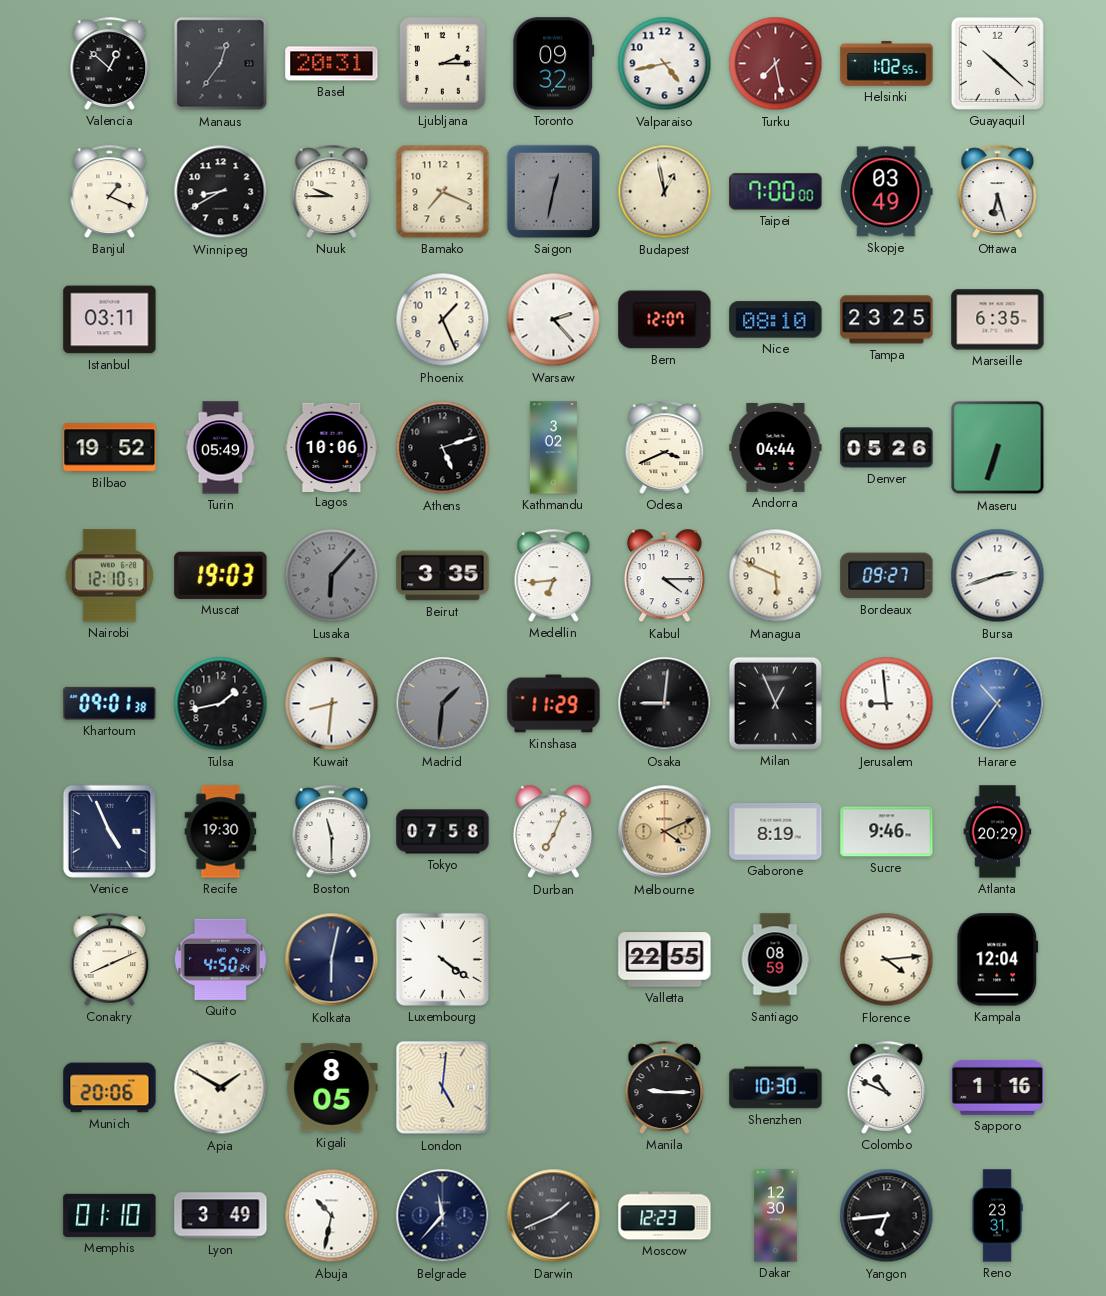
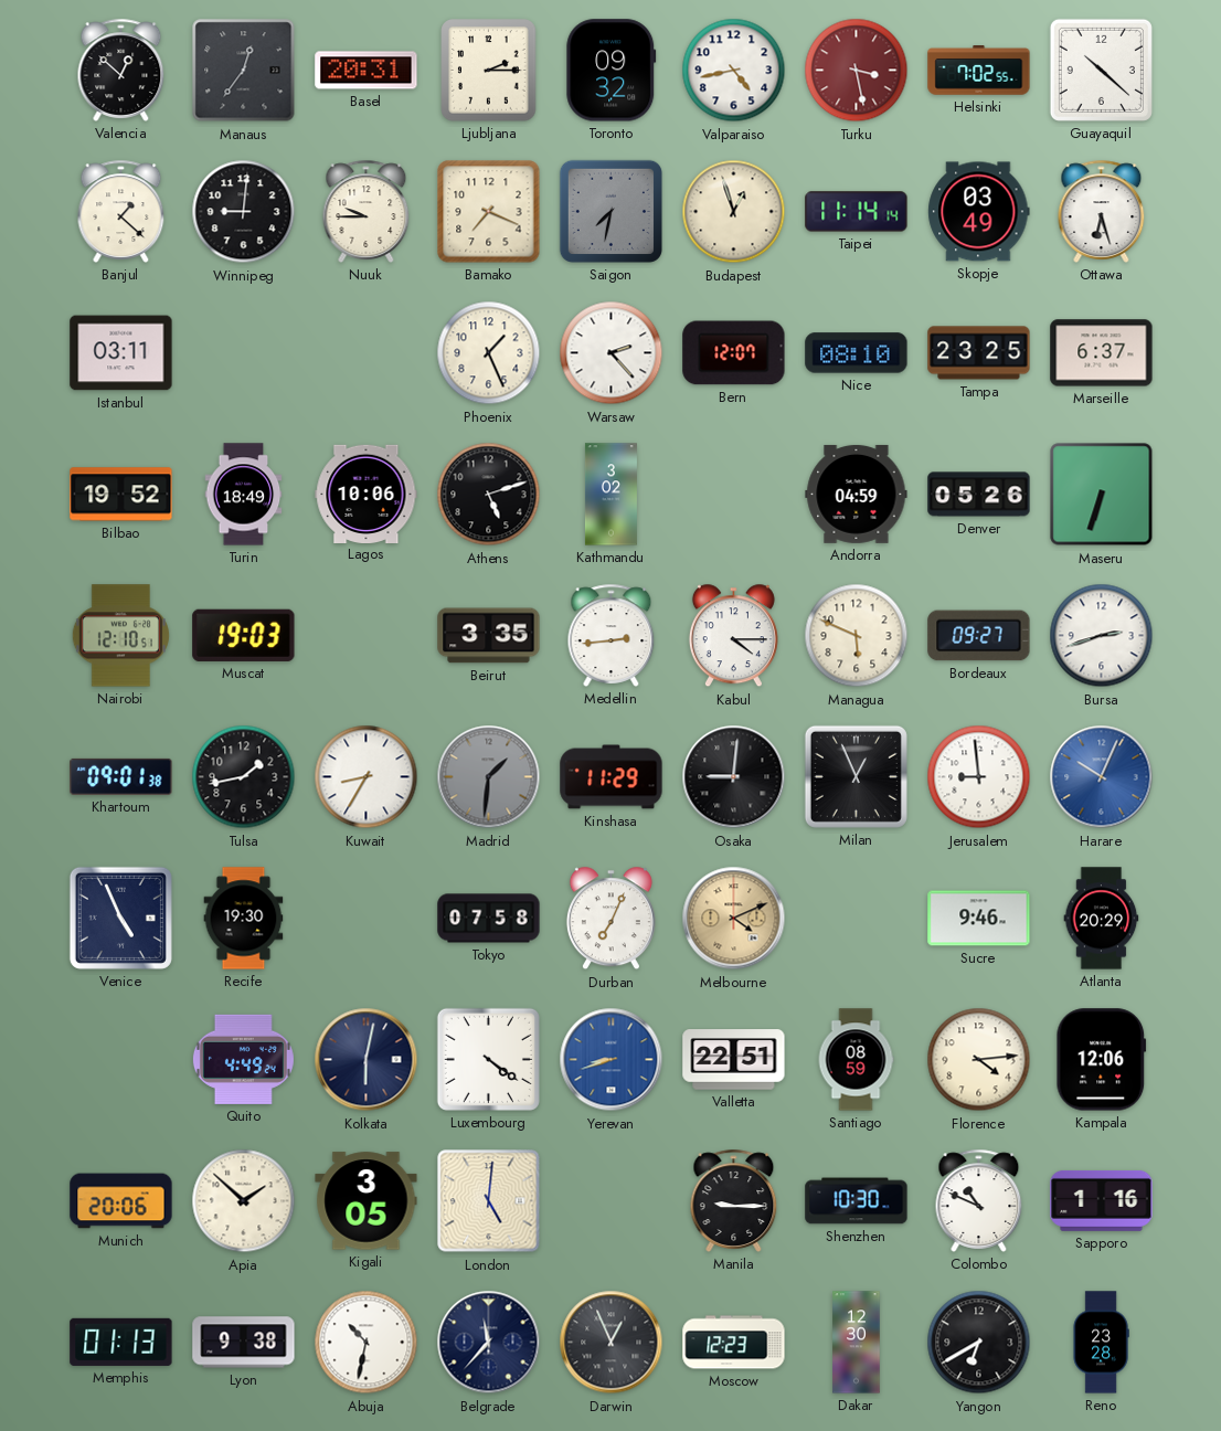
Turku: 7:28 -> 3:28
Helsinki: 1:02 -> 7:02
Banjul: 1:19 -> 1:22
Winnipeg: 8:40 -> 9:01
Saigon: 12:32 -> 7:32
Budapest: 12:58 -> 12:57
Taipei: 7:00 -> 11:14
Marseille: 6:35 -> 6:37
Turin: 05:49 -> 18:49
Odesa: 3:41 -> none
Andorra: 04:44 -> 04:59
Lusaka: 6:07 -> none
Medellin: 6:44 -> 2:44
Kuwait: 8:31 -> 8:35
Harare: 10:36 -> 10:04
Boston: 11:30 -> none
Gaborone: 8:19 -> none
Conakry: 8:11 -> none
Quito: 4:50 -> 4:49
Yerevan: none -> 8:42
Valletta: 22:55 -> 22:51
Kampala: 12:04 -> 12:06
Apia: 1:50 -> 1:52
Kigali: 8:05 -> 3:05
Memphis: 01:10 -> 01:13
Lyon: 3:49 -> 9:38
Darwin: 1:41 -> 12:56
Yangon: 6:44 -> 6:40
Reno: 23:31 -> 23:28
